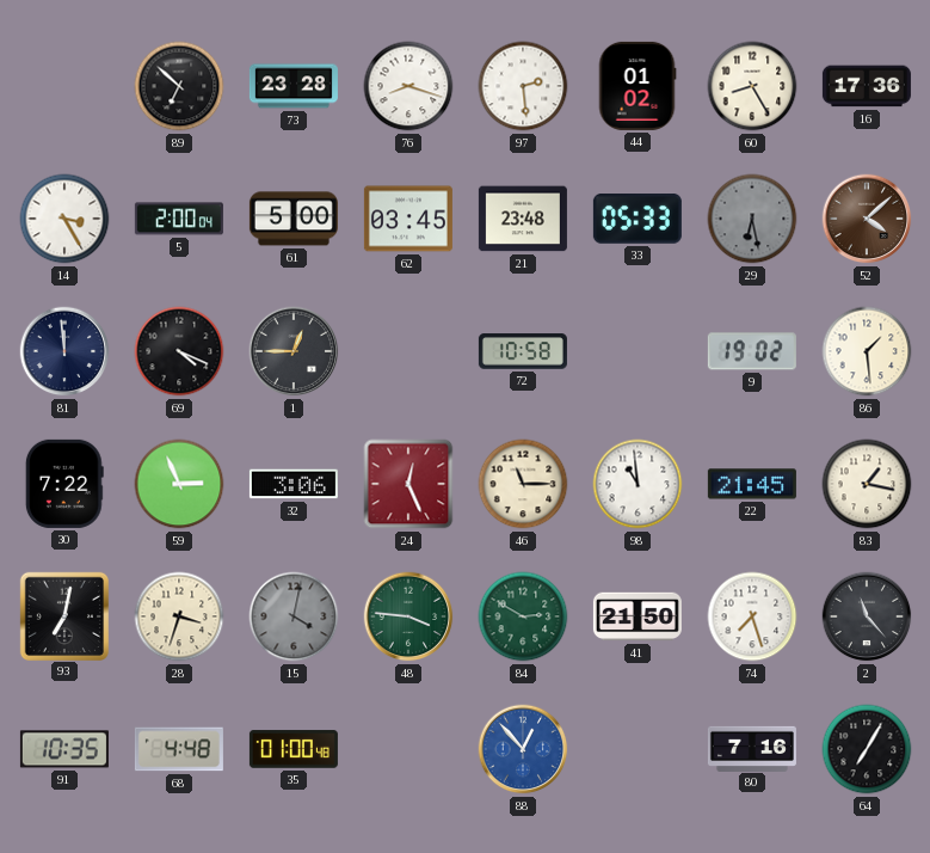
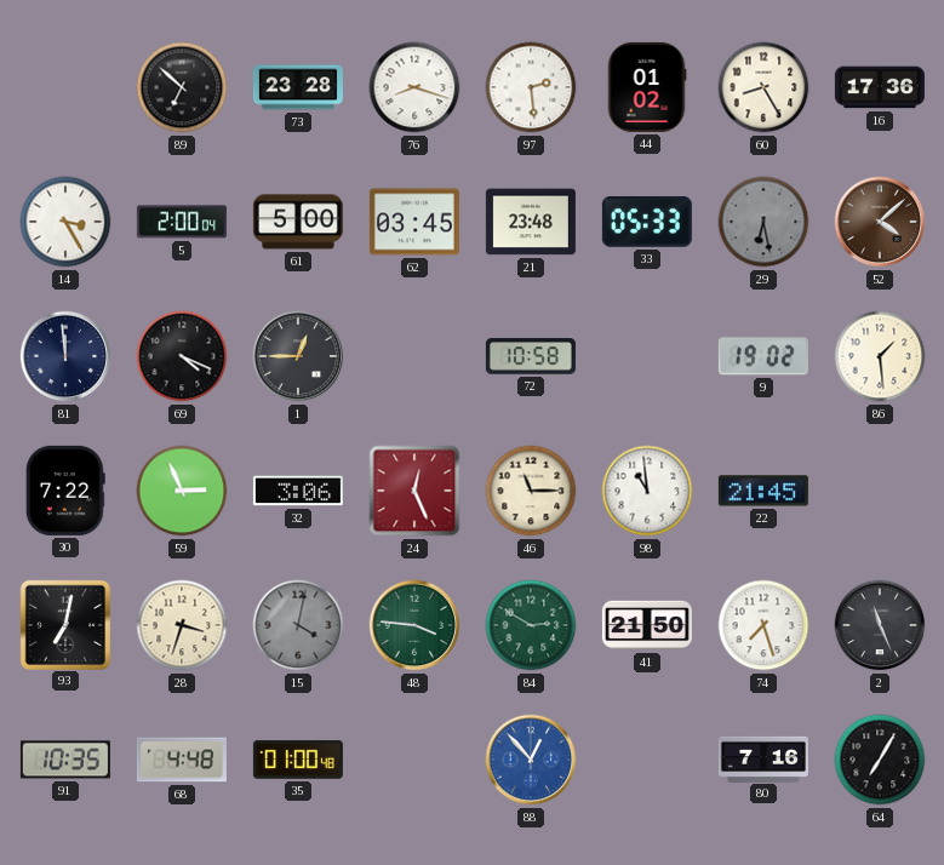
83: 1:17 -> none
2: 11:23 -> 11:26
